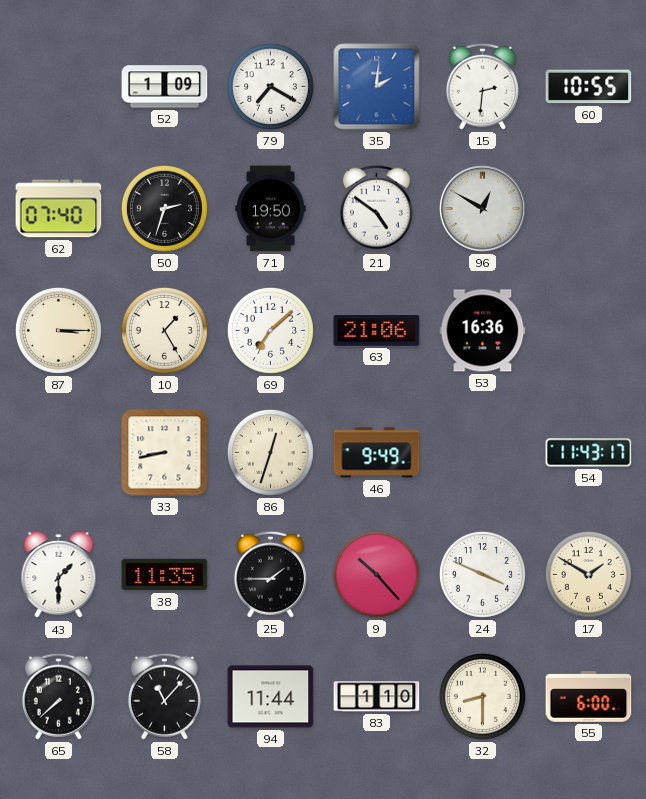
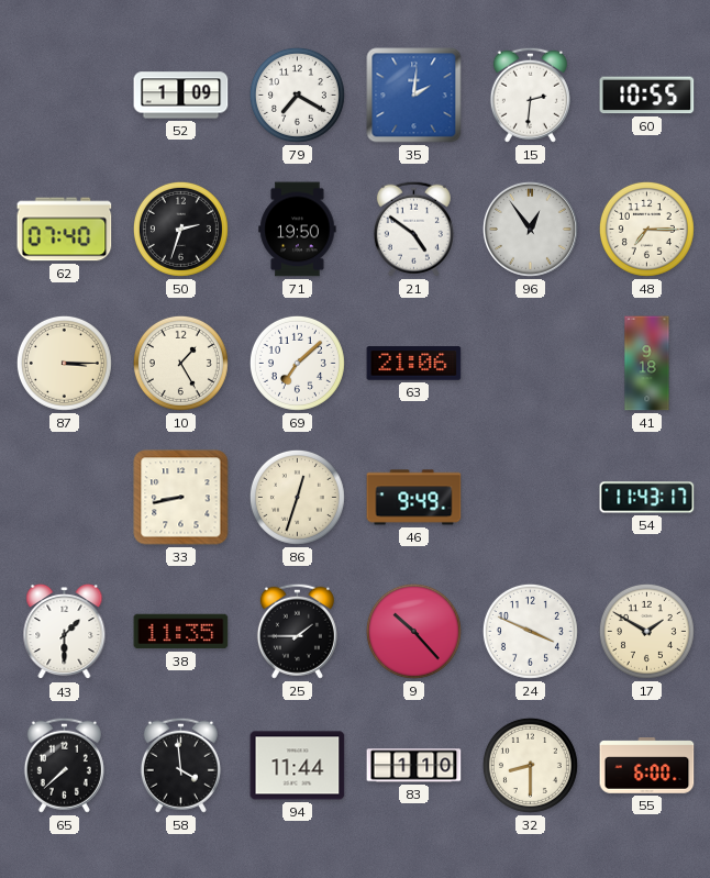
96: 12:50 -> 12:54
48: none -> 7:15
53: 16:36 -> none
41: none -> 9:18
58: 11:07 -> 3:59
